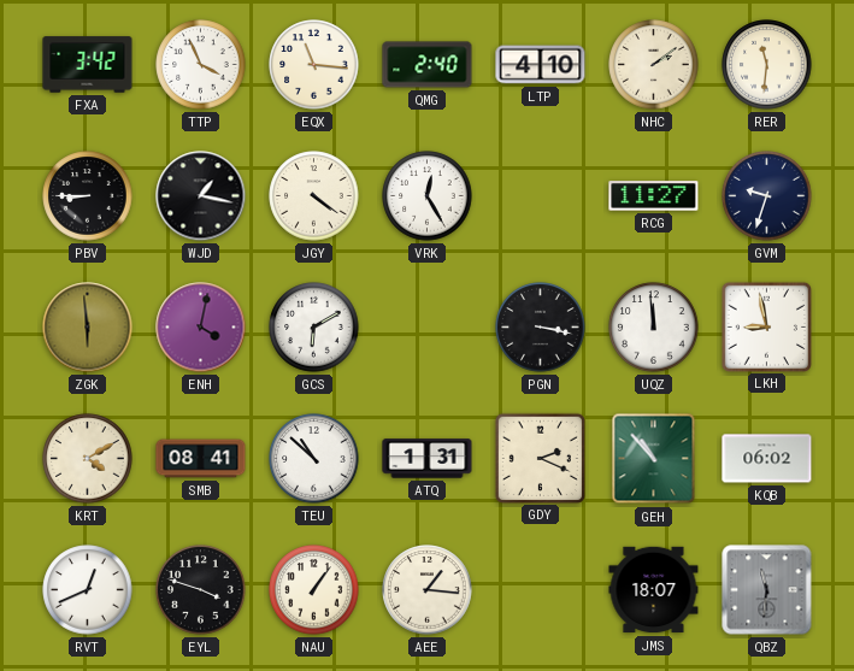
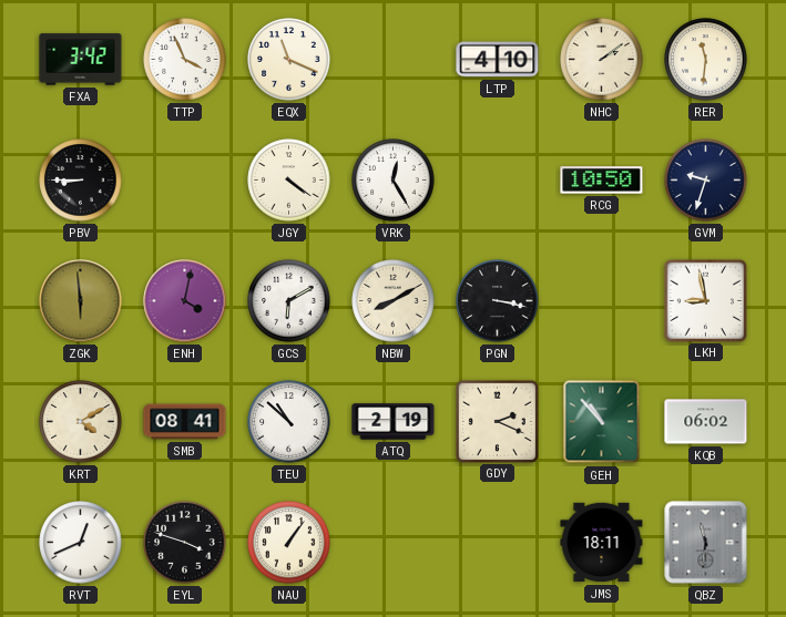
EQX: 11:16 -> 11:19
QMG: 2:40 -> none
WJD: 1:17 -> none
RCG: 11:27 -> 10:50
NBW: none -> 8:10
UQZ: 11:59 -> none
ATQ: 1:31 -> 2:19
AEE: 1:16 -> none
JMS: 18:07 -> 18:11
